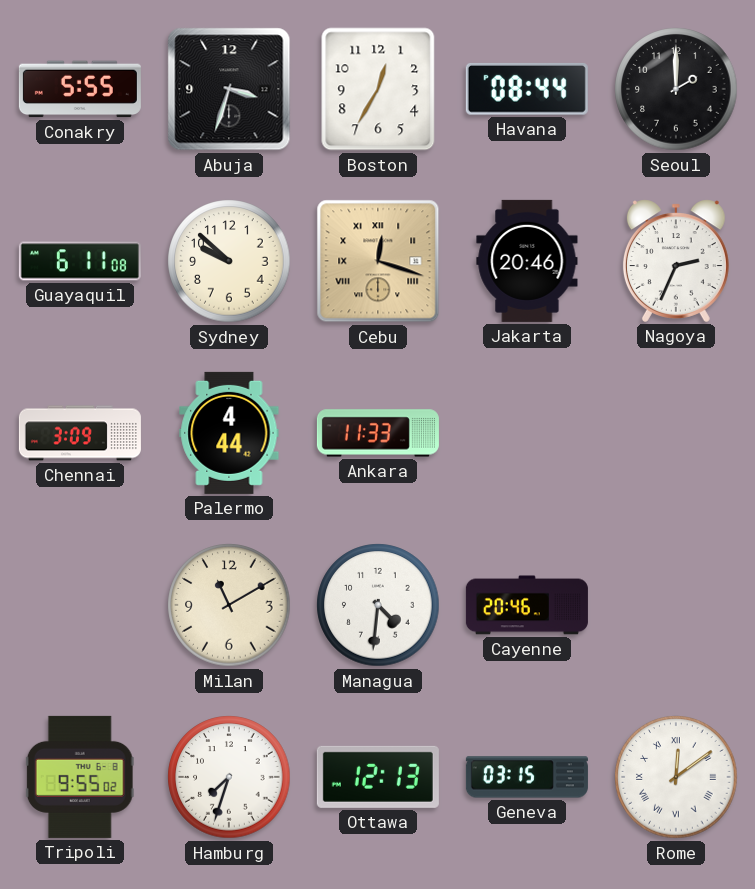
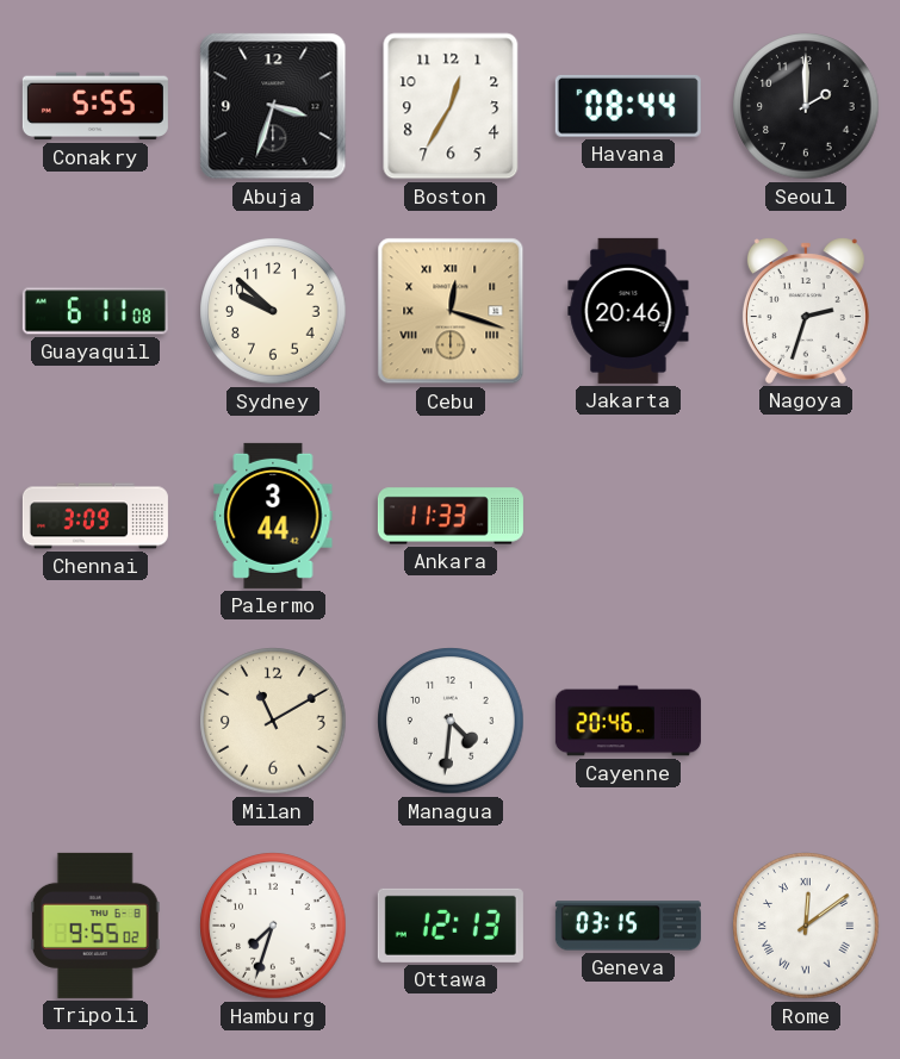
Nagoya: 2:34 -> 2:33
Palermo: 4:44 -> 3:44
